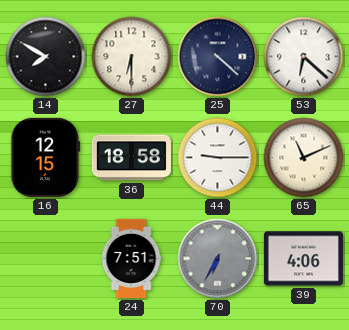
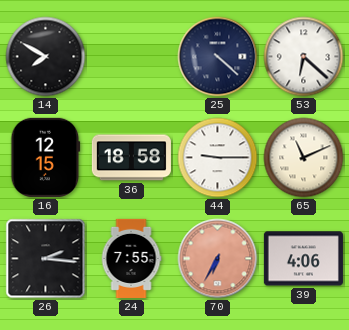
27: 6:30 -> none
26: none -> 2:16
24: 7:51 -> 7:55
70 dial: grey -> salmon
